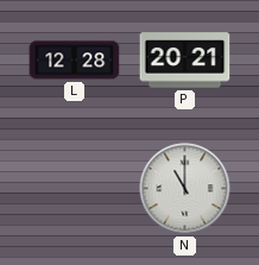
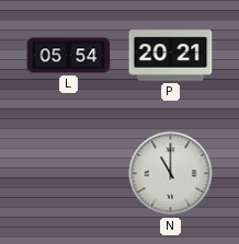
L: 12:28 -> 05:54
